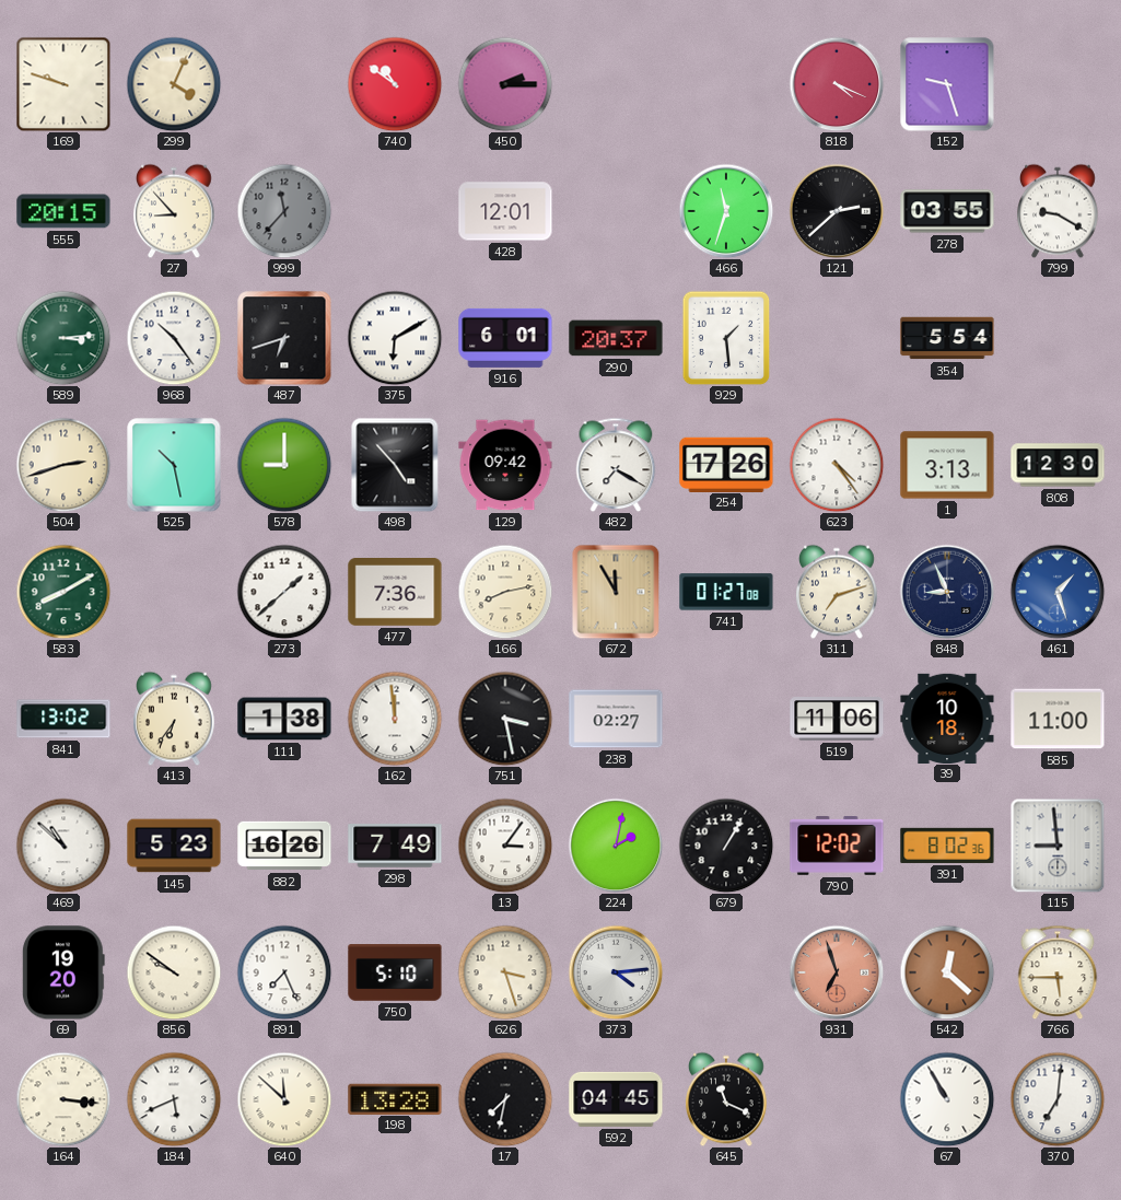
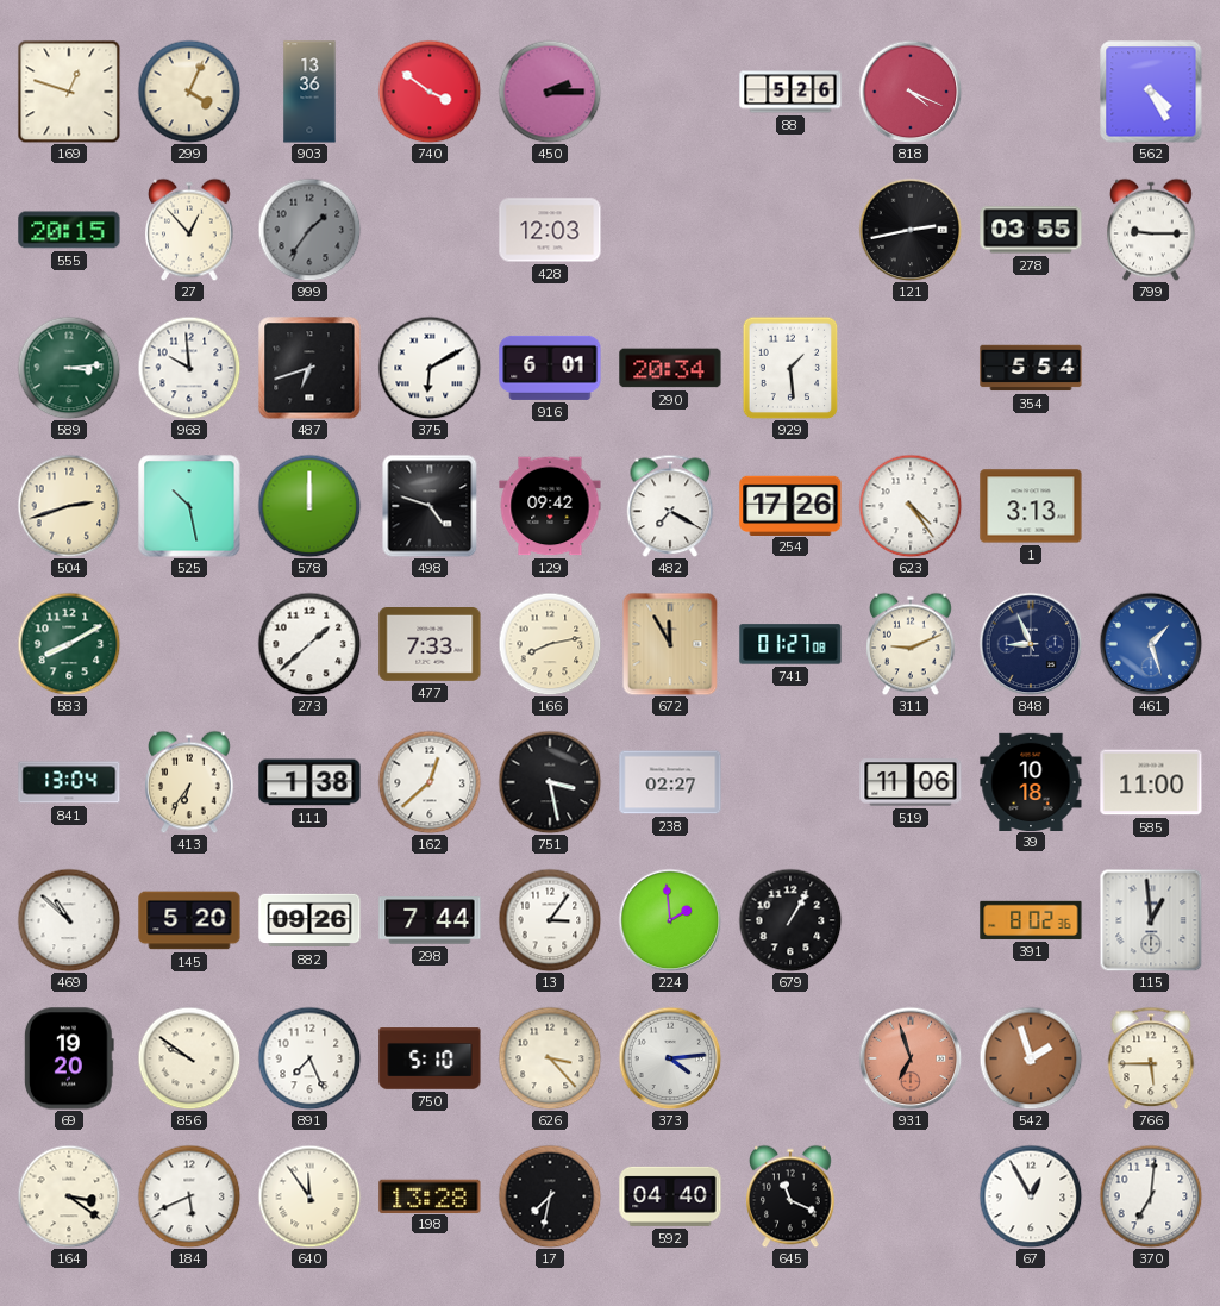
169: 9:48 -> 12:48
903: none -> 13:36
740: 10:51 -> 3:51
88: none -> 5:26
152: 9:27 -> none
562: none -> 4:25
27: 8:53 -> 12:53
999: 11:37 -> 1:36
428: 12:01 -> 12:03
466: 11:33 -> none
121: 2:38 -> 2:43
799: 9:20 -> 9:15
968: 10:24 -> 9:59
290: 20:37 -> 20:34
578: 9:00 -> 12:00
498: 4:53 -> 4:48
808: 12:30 -> none
477: 7:36 -> 7:33
311: 7:12 -> 9:11
841: 13:02 -> 13:04
162: 11:59 -> 12:38
145: 5:23 -> 5:20
882: 16:26 -> 09:26
298: 7:49 -> 7:44
224: 2:02 -> 1:59
790: 12:02 -> none
115: 8:59 -> 12:59
626: 3:27 -> 3:23
542: 12:22 -> 1:57
164: 3:16 -> 3:21
640: 11:52 -> 11:54
592: 04:45 -> 04:40
67: 10:55 -> 12:55
